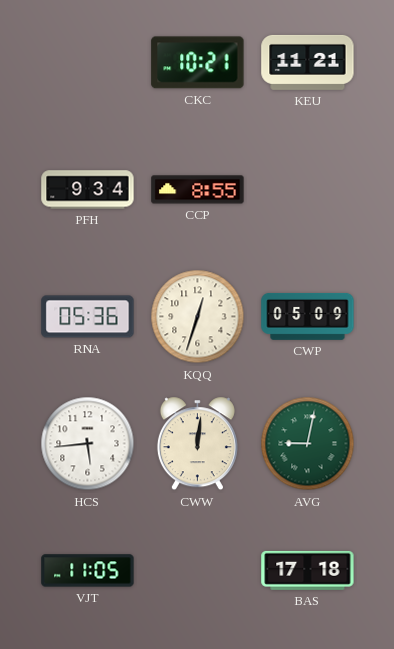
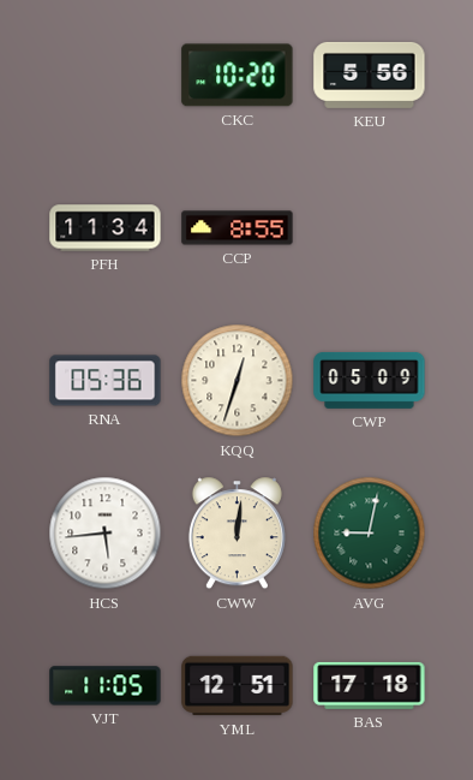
CKC: 10:21 -> 10:20
KEU: 11:21 -> 5:56
PFH: 9:34 -> 11:34
YML: none -> 12:51
